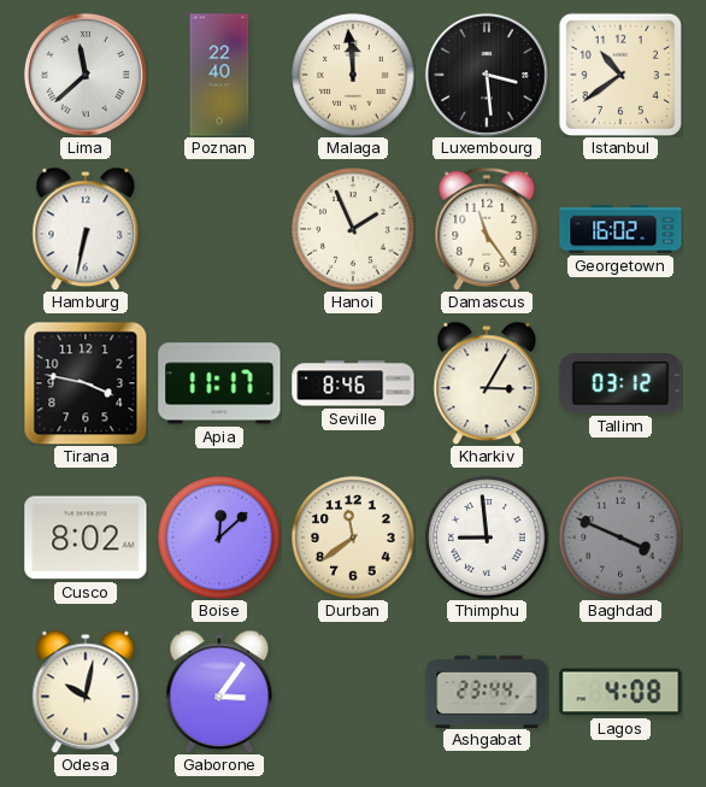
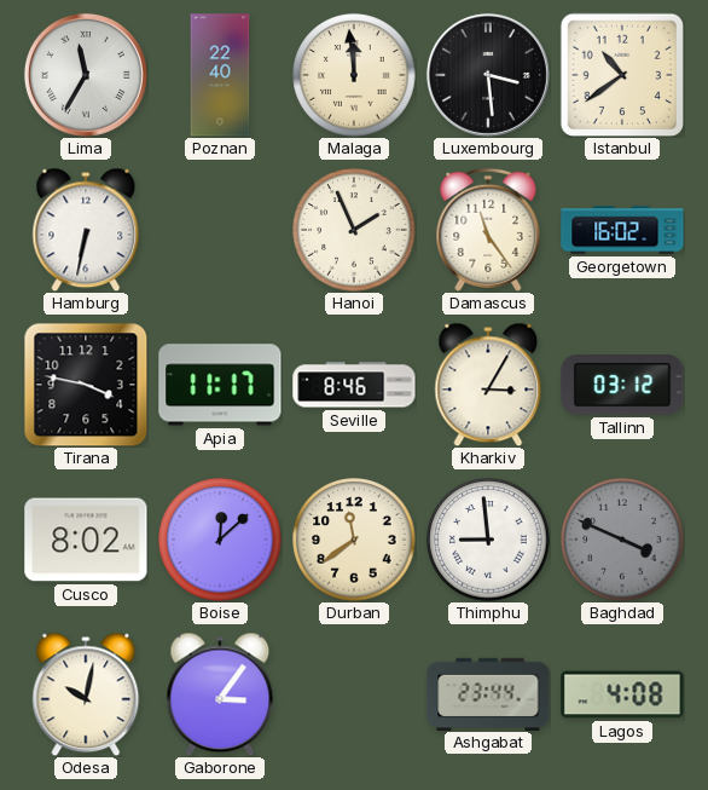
Lima: 11:38 -> 11:35
